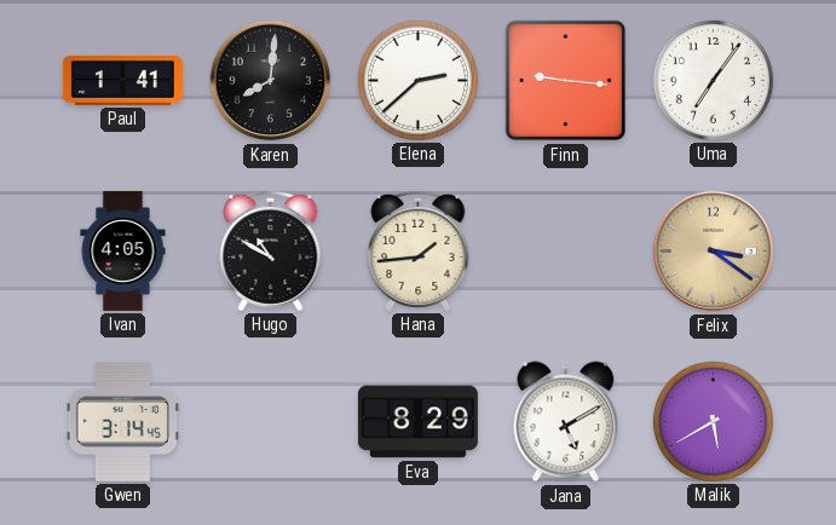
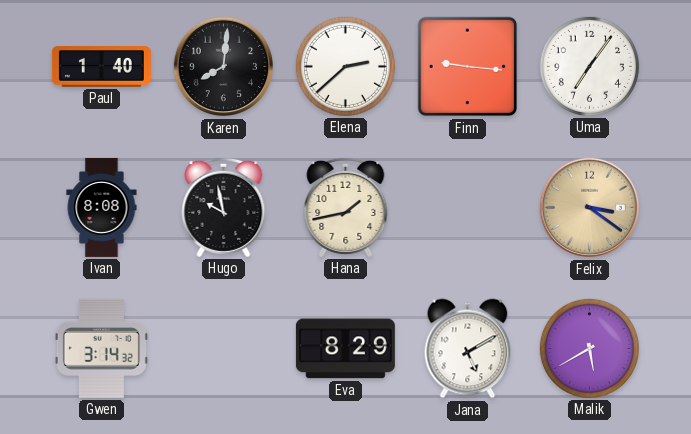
Paul: 1:41 -> 1:40
Ivan: 4:05 -> 8:08
Hugo: 10:50 -> 9:58
Hana: 1:44 -> 1:43
Gwen: 3:14:45 -> 3:14:32
